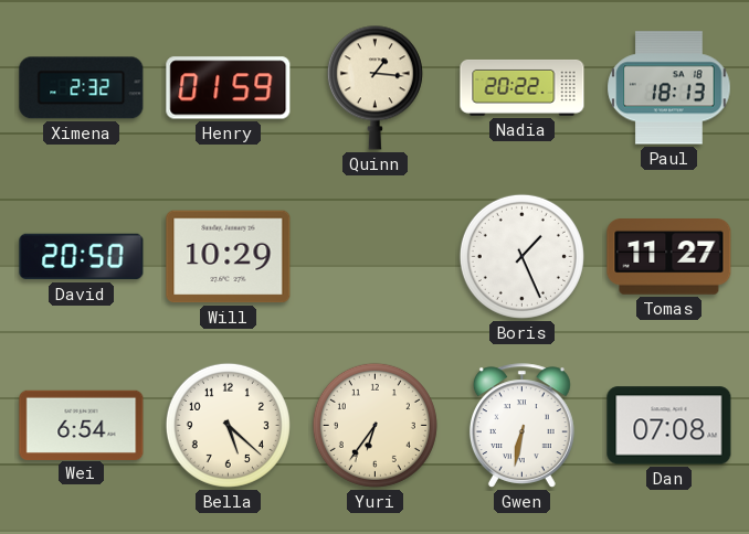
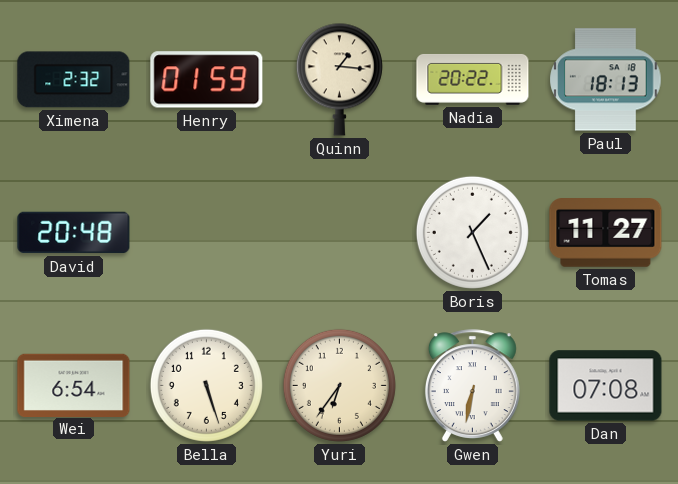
David: 20:50 -> 20:48
Will: 10:29 -> none
Bella: 5:22 -> 5:27
